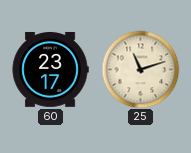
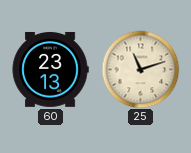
60: 23:17 -> 23:13
